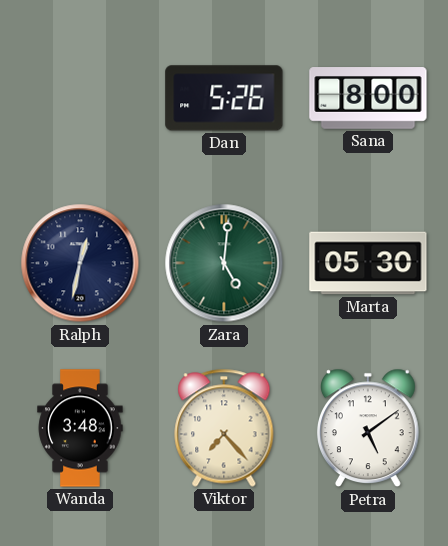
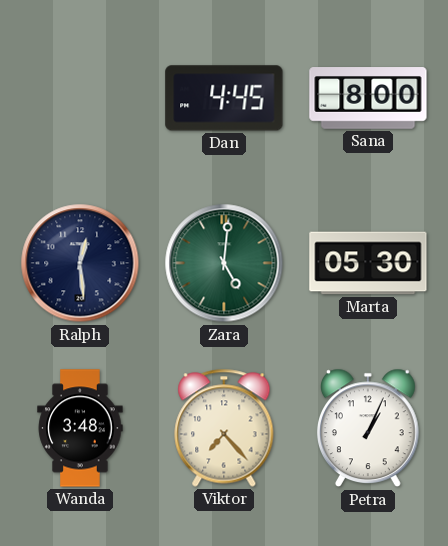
Dan: 5:26 -> 4:45
Ralph: 12:32 -> 12:29
Petra: 5:09 -> 1:04
